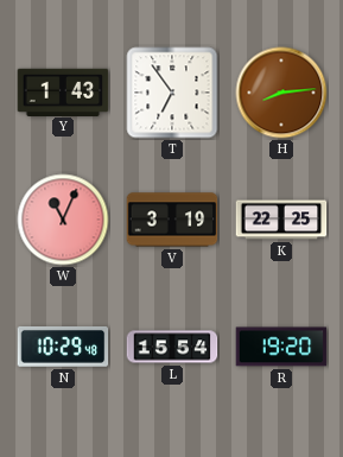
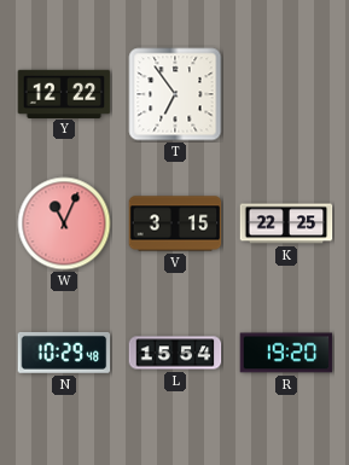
Y: 1:43 -> 12:22
H: 8:14 -> none
V: 3:19 -> 3:15
